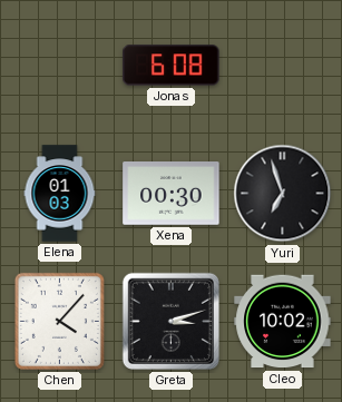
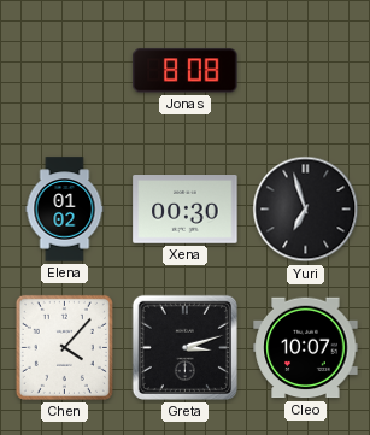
Jonas: 6:08 -> 8:08
Elena: 01:03 -> 01:02
Cleo: 10:02 -> 10:07
